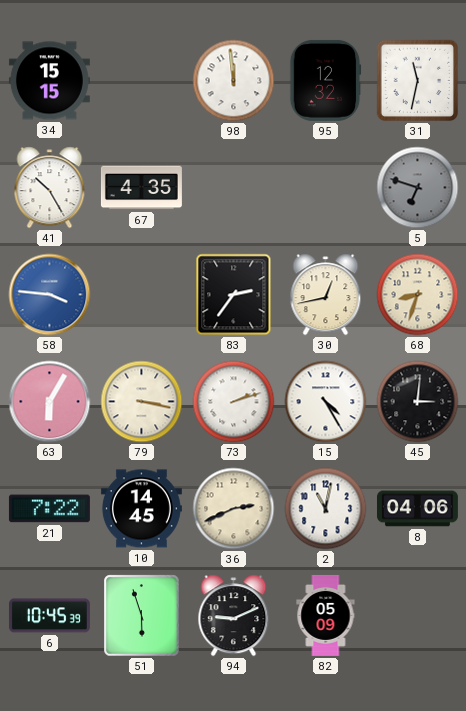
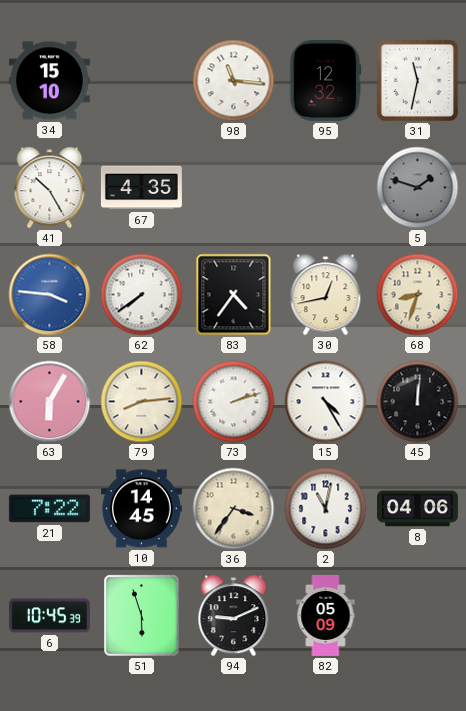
34: 15:15 -> 15:10
98: 11:59 -> 11:16
5: 6:48 -> 1:48
62: none -> 7:39
83: 2:36 -> 4:36
79: 3:17 -> 8:14
45: 3:01 -> 12:01
36: 2:41 -> 3:36
